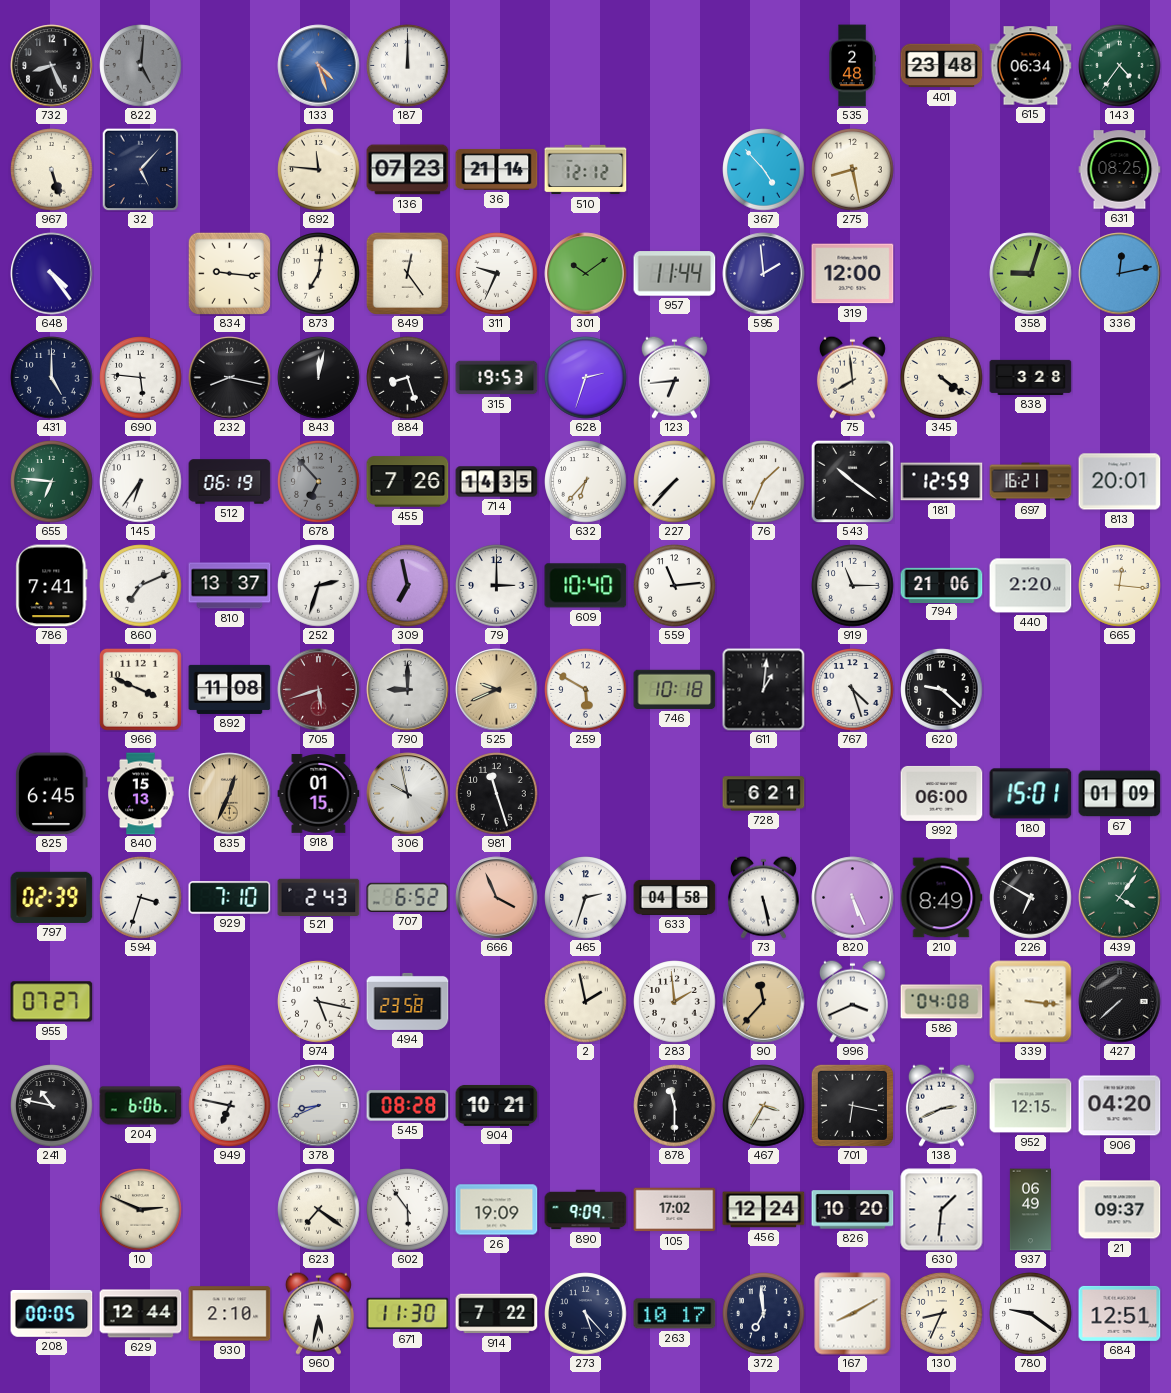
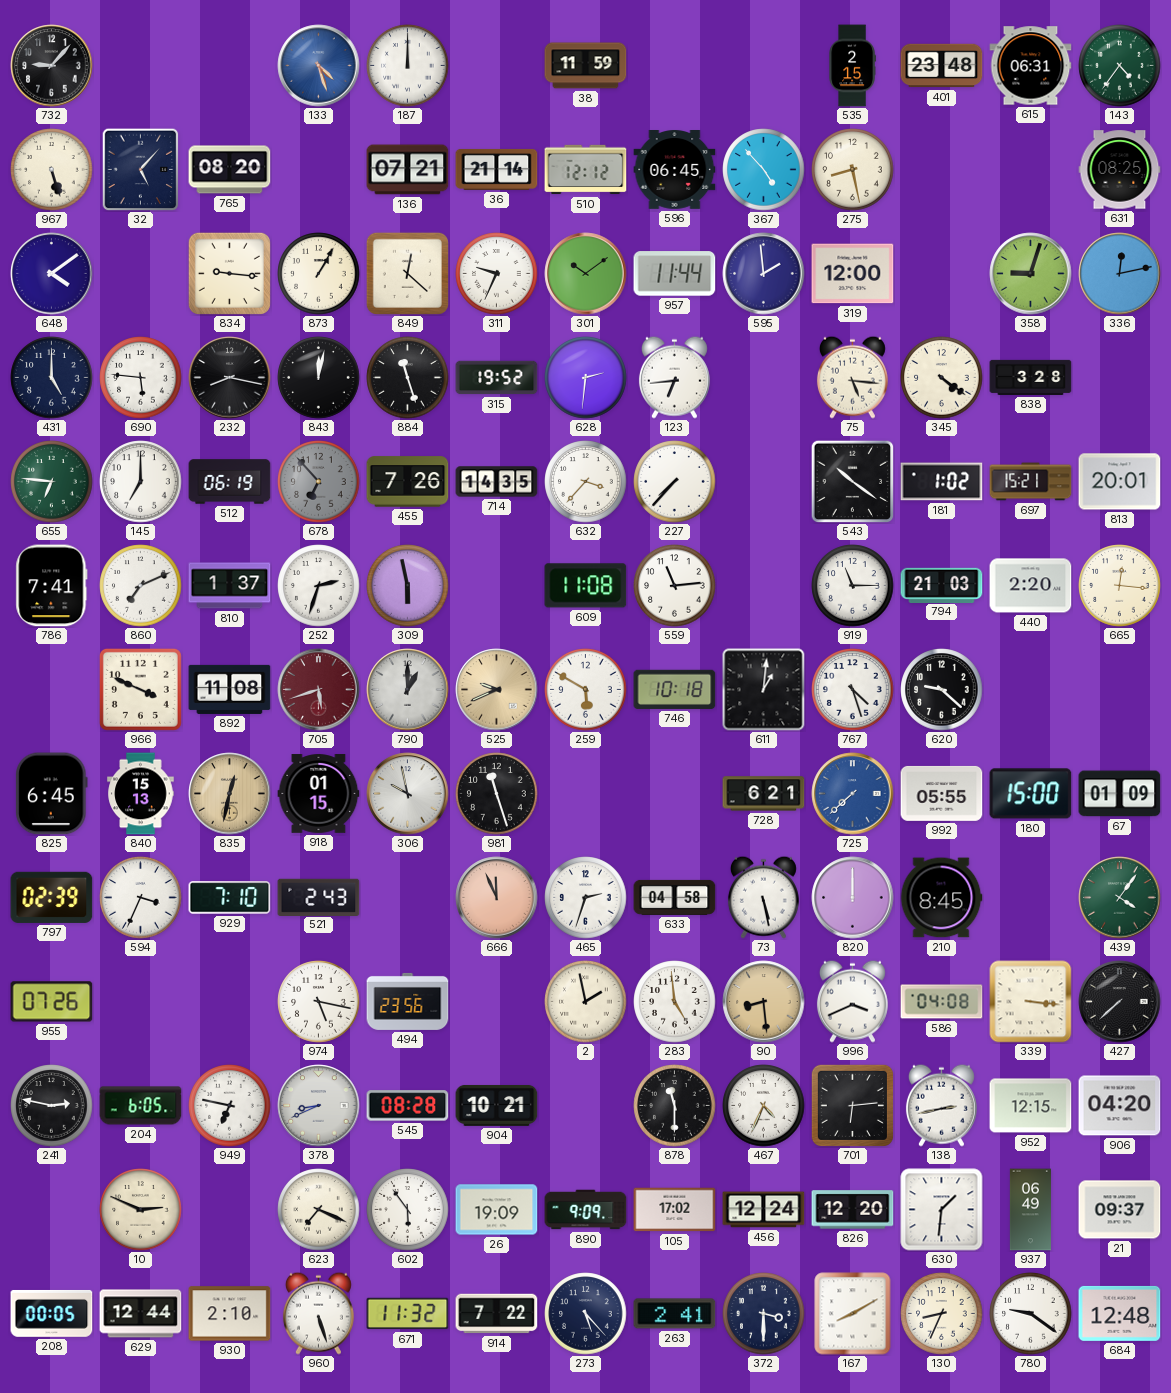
732: 8:26 -> 9:07
822: 5:01 -> none
38: none -> 11:59
535: 2:48 -> 2:15
615: 06:34 -> 06:31
765: none -> 08:20
692: 11:46 -> none
136: 07:23 -> 07:21
596: none -> 06:45
648: 4:24 -> 4:09
873: 7:01 -> 1:05
849: 12:24 -> 12:22
884: 8:27 -> 11:27
315: 19:53 -> 19:52
628: 2:33 -> 2:31
75: 7:59 -> 5:16
145: 6:36 -> 7:00
632: 6:37 -> 3:37
76: 1:34 -> none
181: 12:59 -> 1:02
697: 16:21 -> 15:21
810: 13:37 -> 1:37
309: 6:58 -> 5:58
79: 3:00 -> none
609: 10:40 -> 11:08
794: 21:06 -> 21:03
790: 9:00 -> 1:00
835: 12:34 -> 12:32
725: none -> 7:38
992: 06:00 -> 05:55
180: 15:01 -> 15:00
594: 3:33 -> 3:34
707: 6:52 -> none
666: 3:56 -> 11:56
820: 5:26 -> 12:00
210: 8:49 -> 8:45
226: 6:50 -> none
955: 07:27 -> 07:26
494: 23:58 -> 23:56
283: 1:59 -> 4:59
90: 11:37 -> 8:29
241: 10:47 -> 2:47
204: 6:06 -> 6:05
467: 3:35 -> 4:34
701: 6:17 -> 6:14
138: 2:41 -> 2:43
623: 7:21 -> 7:19
826: 10:20 -> 12:20
960: 5:32 -> 5:27
671: 11:30 -> 11:32
263: 10:17 -> 2:41
372: 6:59 -> 3:30
684: 12:51 -> 12:48
